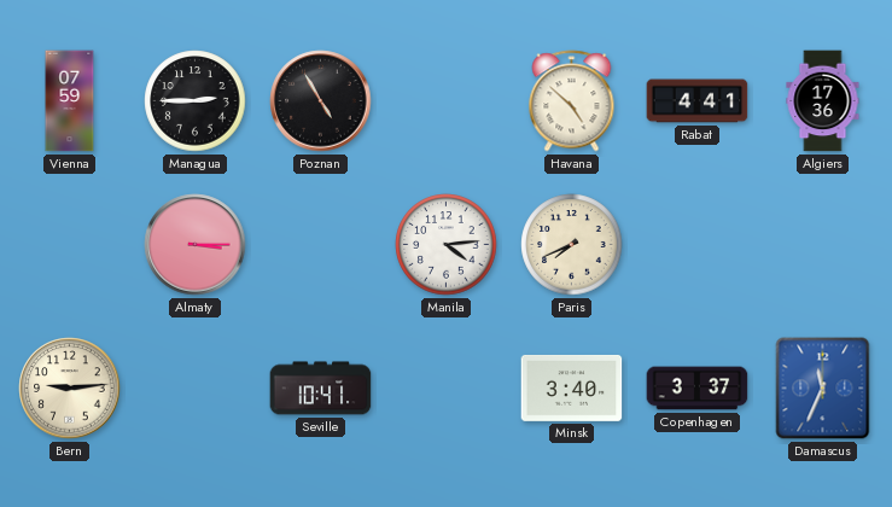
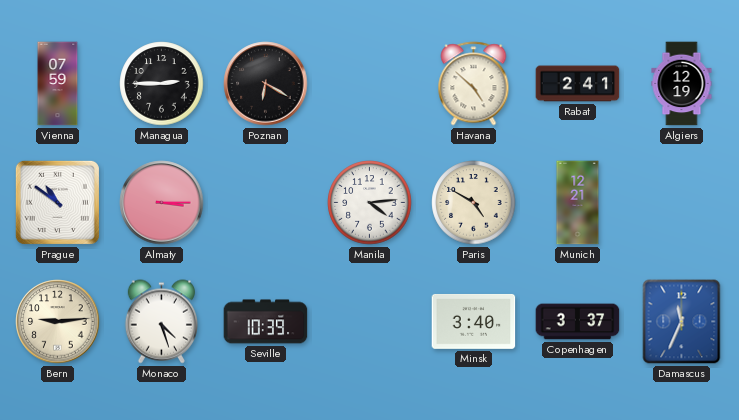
Poznan: 4:55 -> 6:20
Rabat: 4:41 -> 2:41
Algiers: 17:36 -> 12:19
Prague: none -> 10:51
Paris: 7:41 -> 4:50
Munich: none -> 12:21
Monaco: none -> 4:27
Seville: 10:41 -> 10:39
